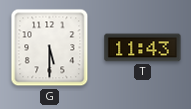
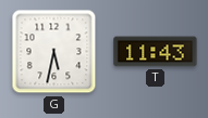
G: 5:30 -> 5:32
